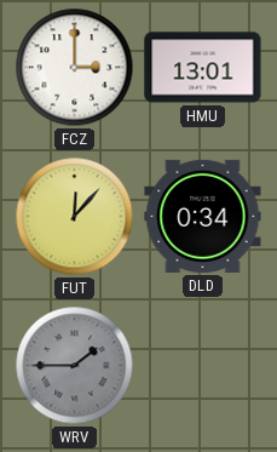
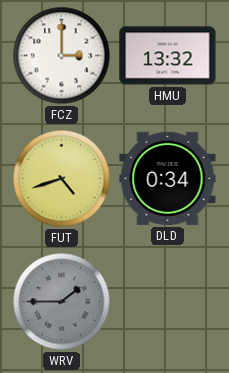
HMU: 13:01 -> 13:32
FUT: 12:07 -> 4:42
